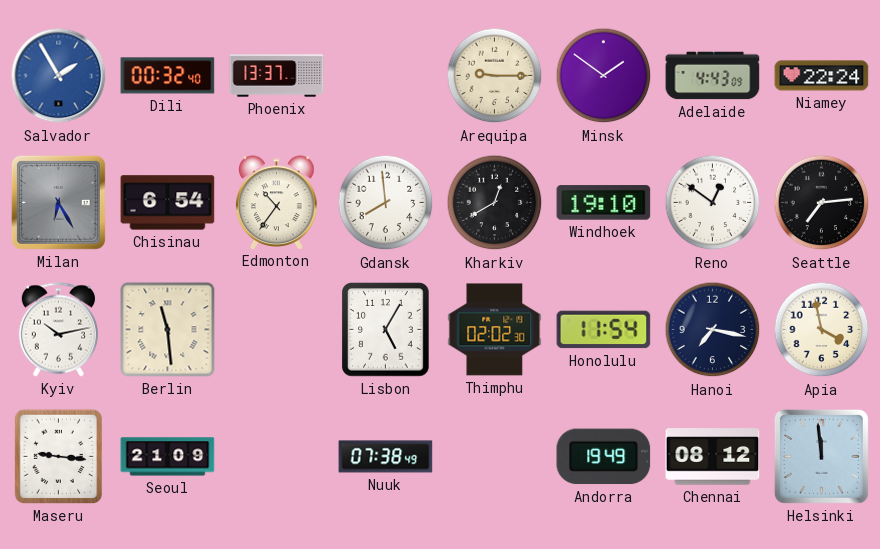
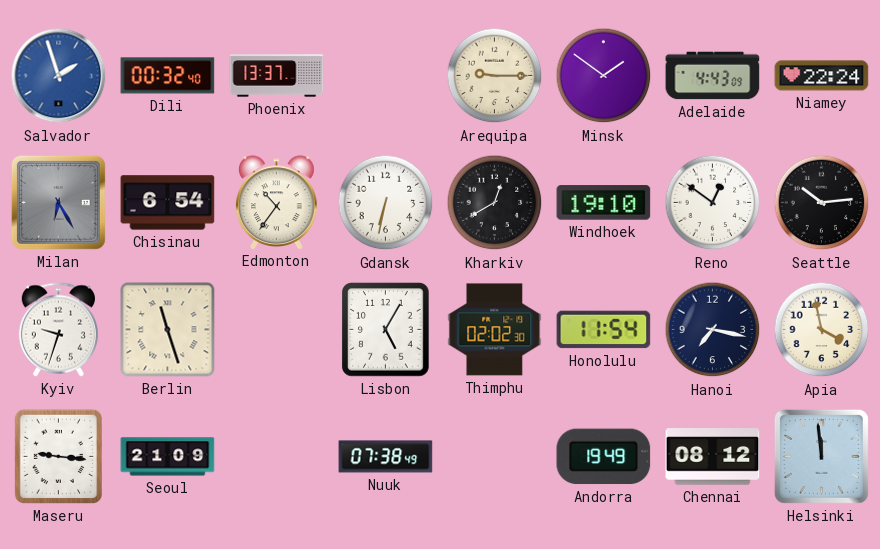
Salvador: 1:55 -> 1:57
Gdansk: 7:59 -> 6:32
Seattle: 7:14 -> 10:14
Kyiv: 10:13 -> 9:33
Berlin: 11:29 -> 11:27
